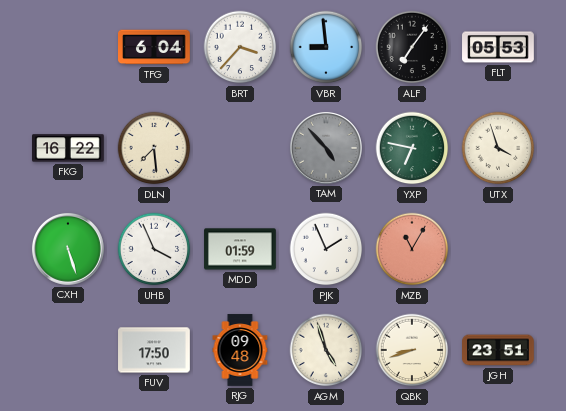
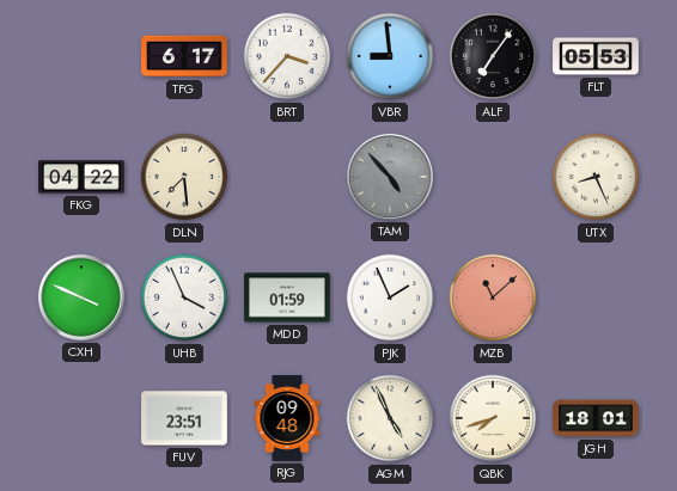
TFG: 6:04 -> 6:17
FKG: 16:22 -> 04:22
YXP: 6:47 -> none
UTX: 3:57 -> 8:26
CXH: 5:27 -> 3:49
MZB: 11:05 -> 11:08
FUV: 17:50 -> 23:51
AGM: 4:57 -> 4:56
QBK: 8:42 -> 7:42
JGH: 23:51 -> 18:01
